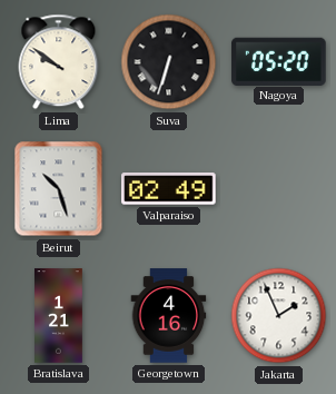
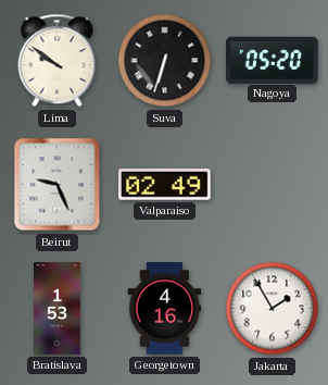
Beirut: 10:27 -> 9:26
Bratislava: 1:21 -> 1:53
Jakarta: 1:56 -> 1:55
